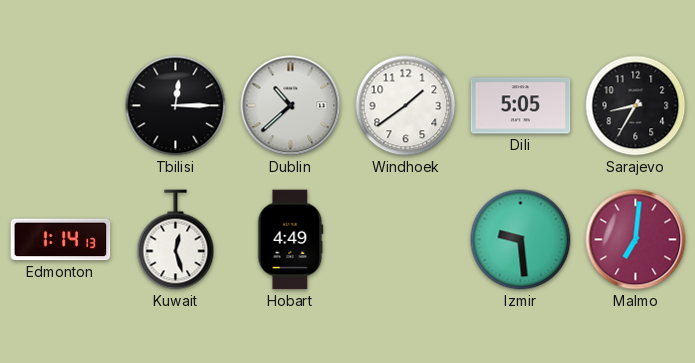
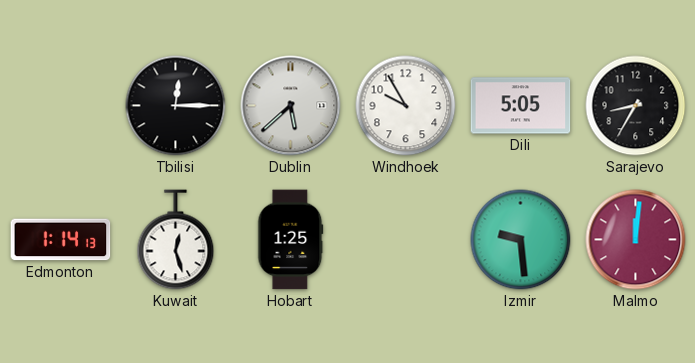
Dublin: 10:38 -> 5:38
Windhoek: 1:39 -> 9:55
Hobart: 4:49 -> 1:25
Malmo: 7:01 -> 12:01
